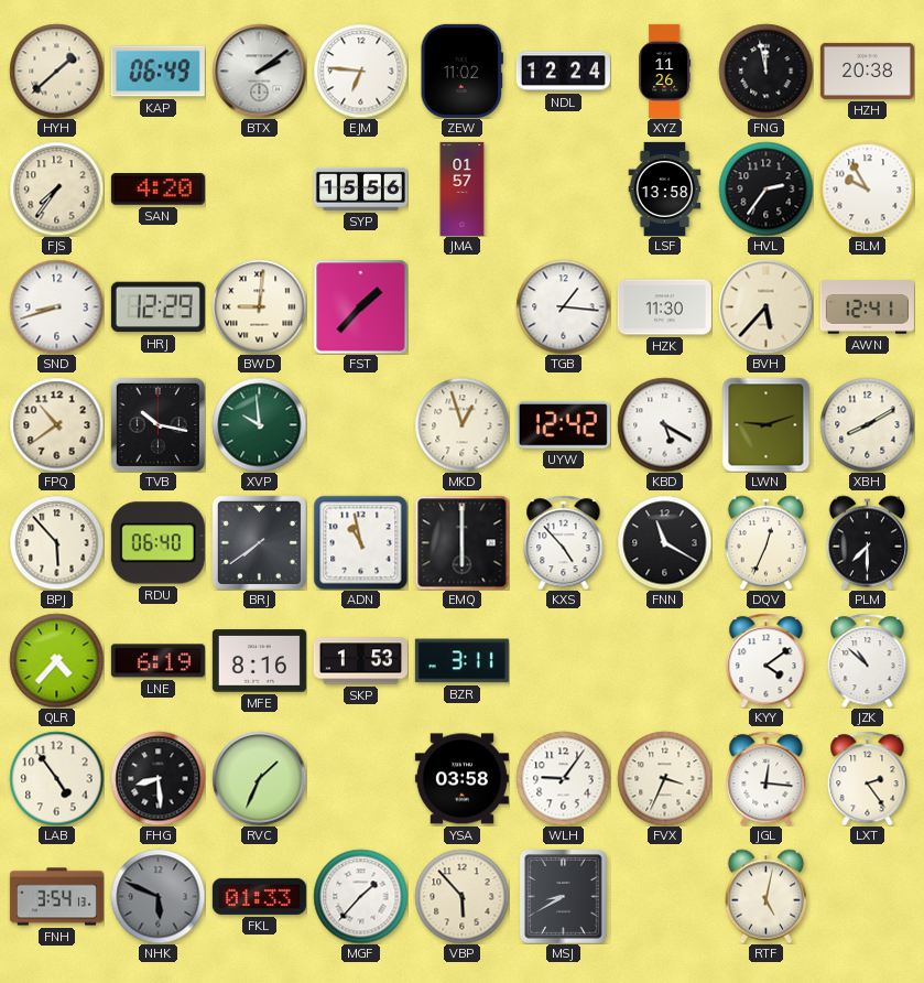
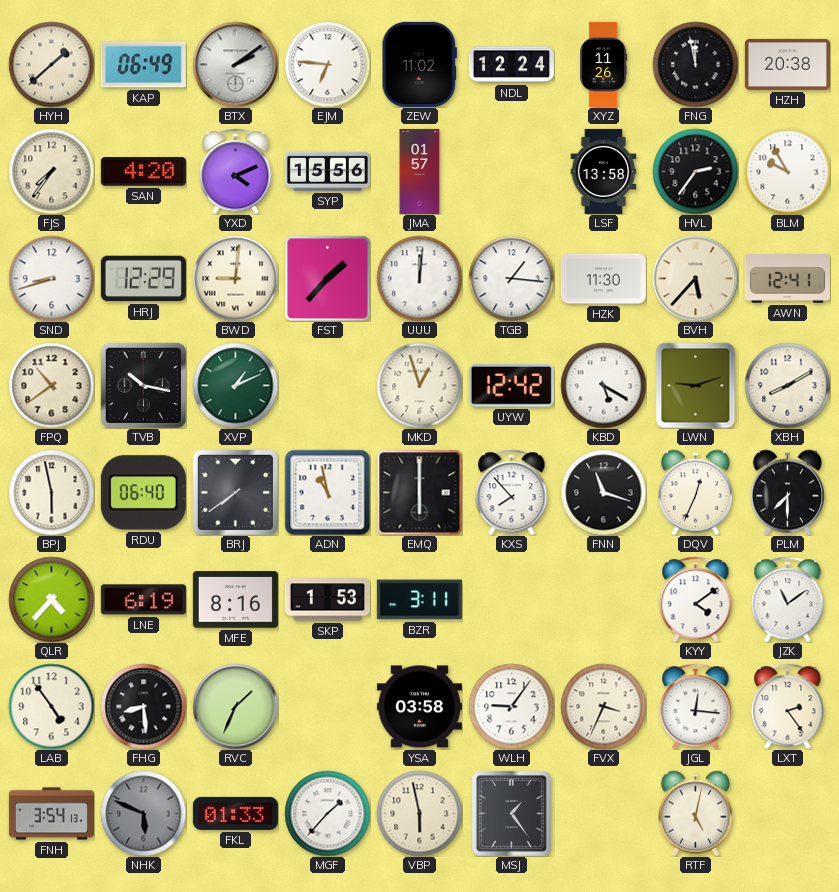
YXD: none -> 4:11
UUU: none -> 12:01
XVP: 9:59 -> 1:11
BPJ: 5:53 -> 5:58
KXS: 4:53 -> 7:53
FNN: 11:20 -> 11:18
JZK: 10:52 -> 11:09
VBP: 5:53 -> 5:58
MSJ: 8:40 -> 1:24
